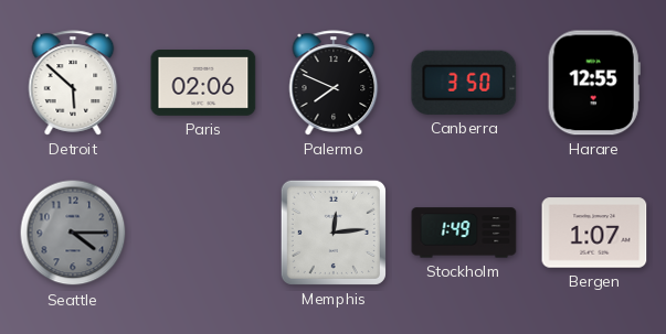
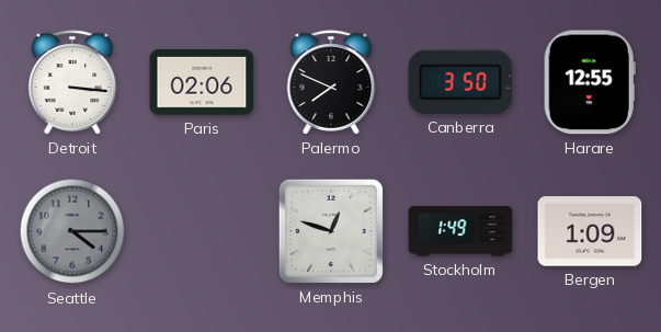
Detroit: 5:52 -> 3:16
Memphis: 12:14 -> 12:48
Bergen: 1:07 -> 1:09
